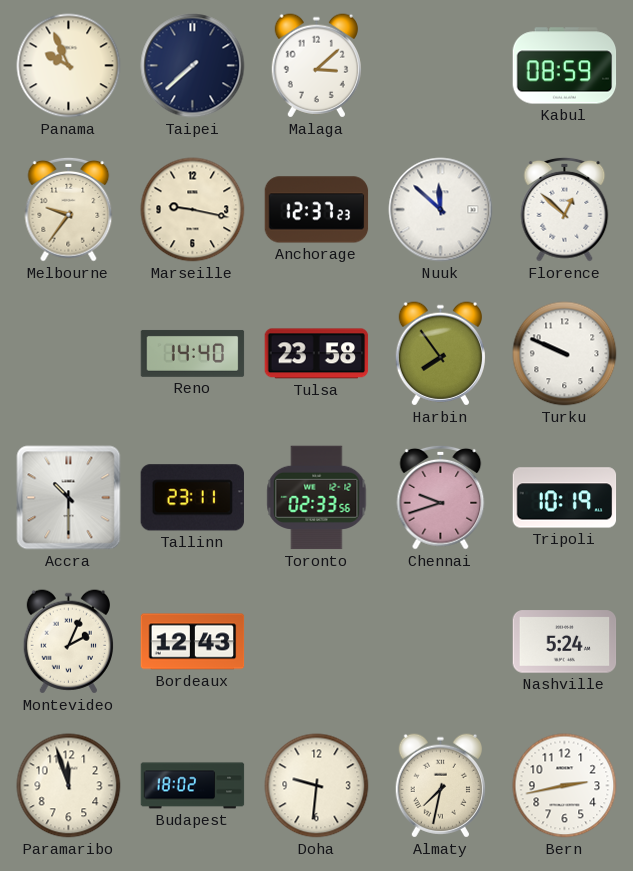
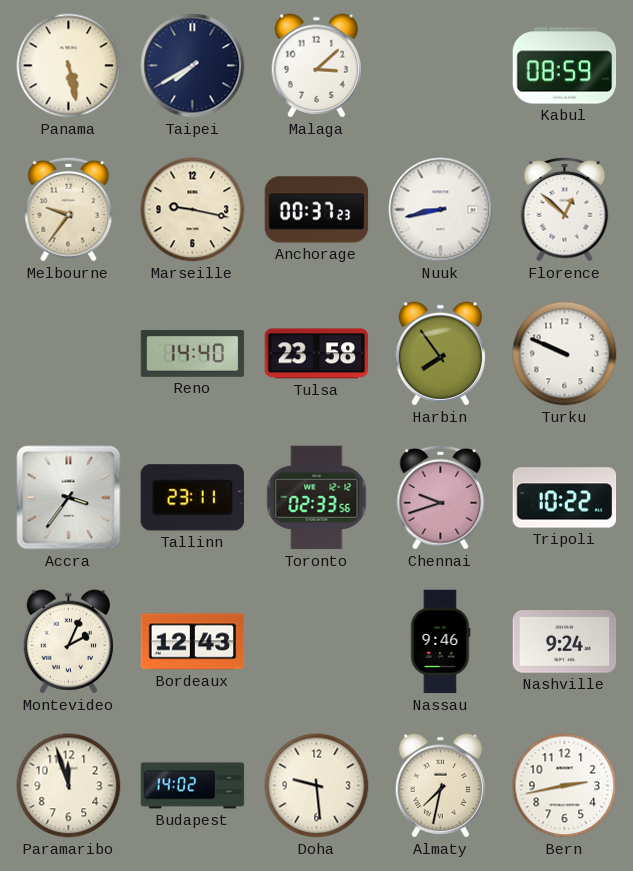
Panama: 9:56 -> 5:28
Taipei: 7:38 -> 7:40
Anchorage: 12:37 -> 00:37
Nuuk: 11:52 -> 8:43
Accra: 10:30 -> 3:36
Tripoli: 10:19 -> 10:22
Nassau: none -> 9:46
Nashville: 5:24 -> 9:24
Budapest: 18:02 -> 14:02
Doha: 9:31 -> 9:29
